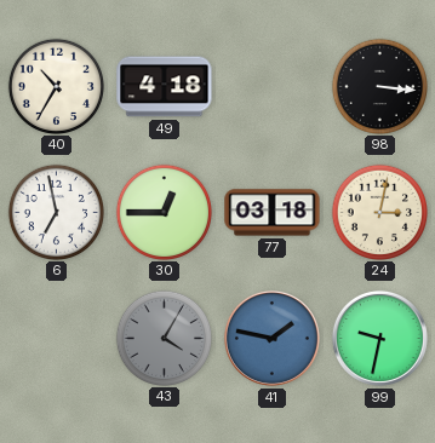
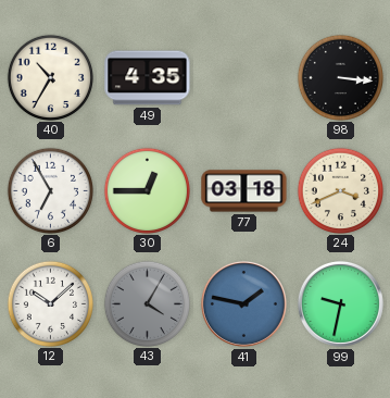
49: 4:18 -> 4:35
6: 6:58 -> 6:55
24: 3:02 -> 3:41
12: none -> 10:08
